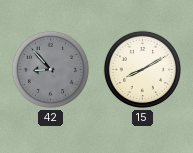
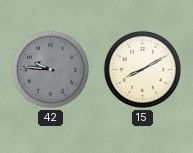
42: 8:53 -> 9:46
